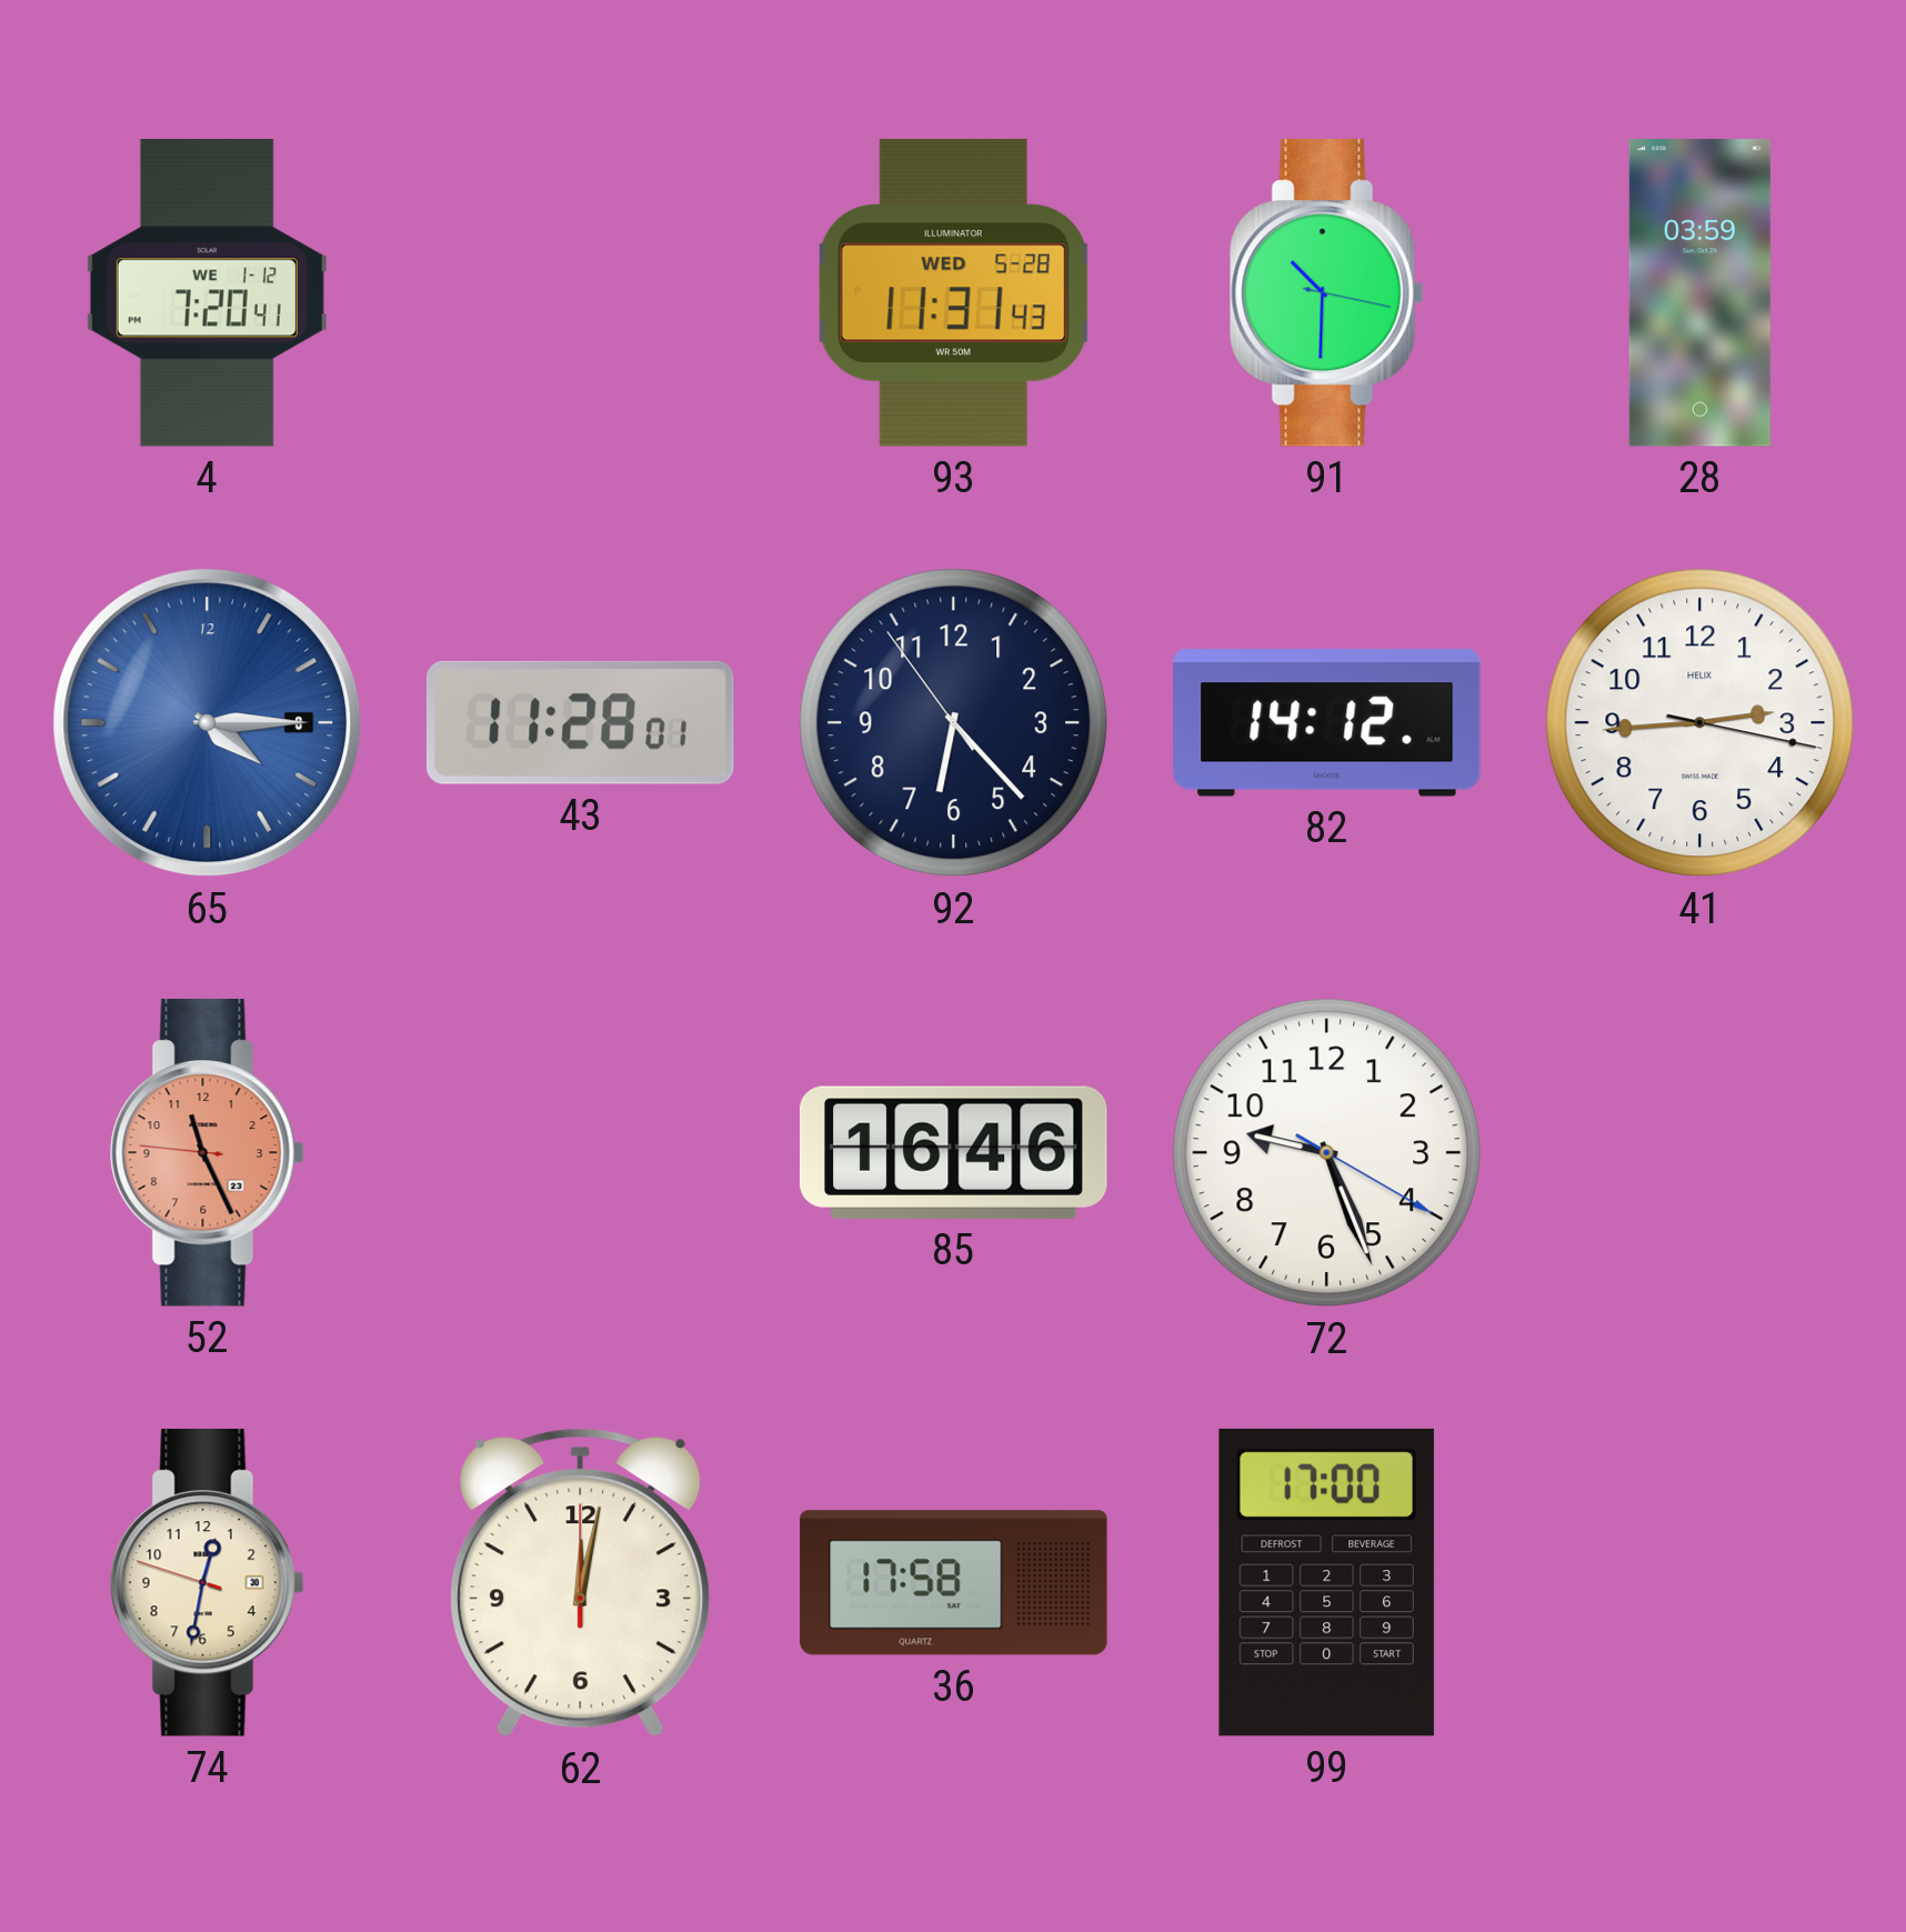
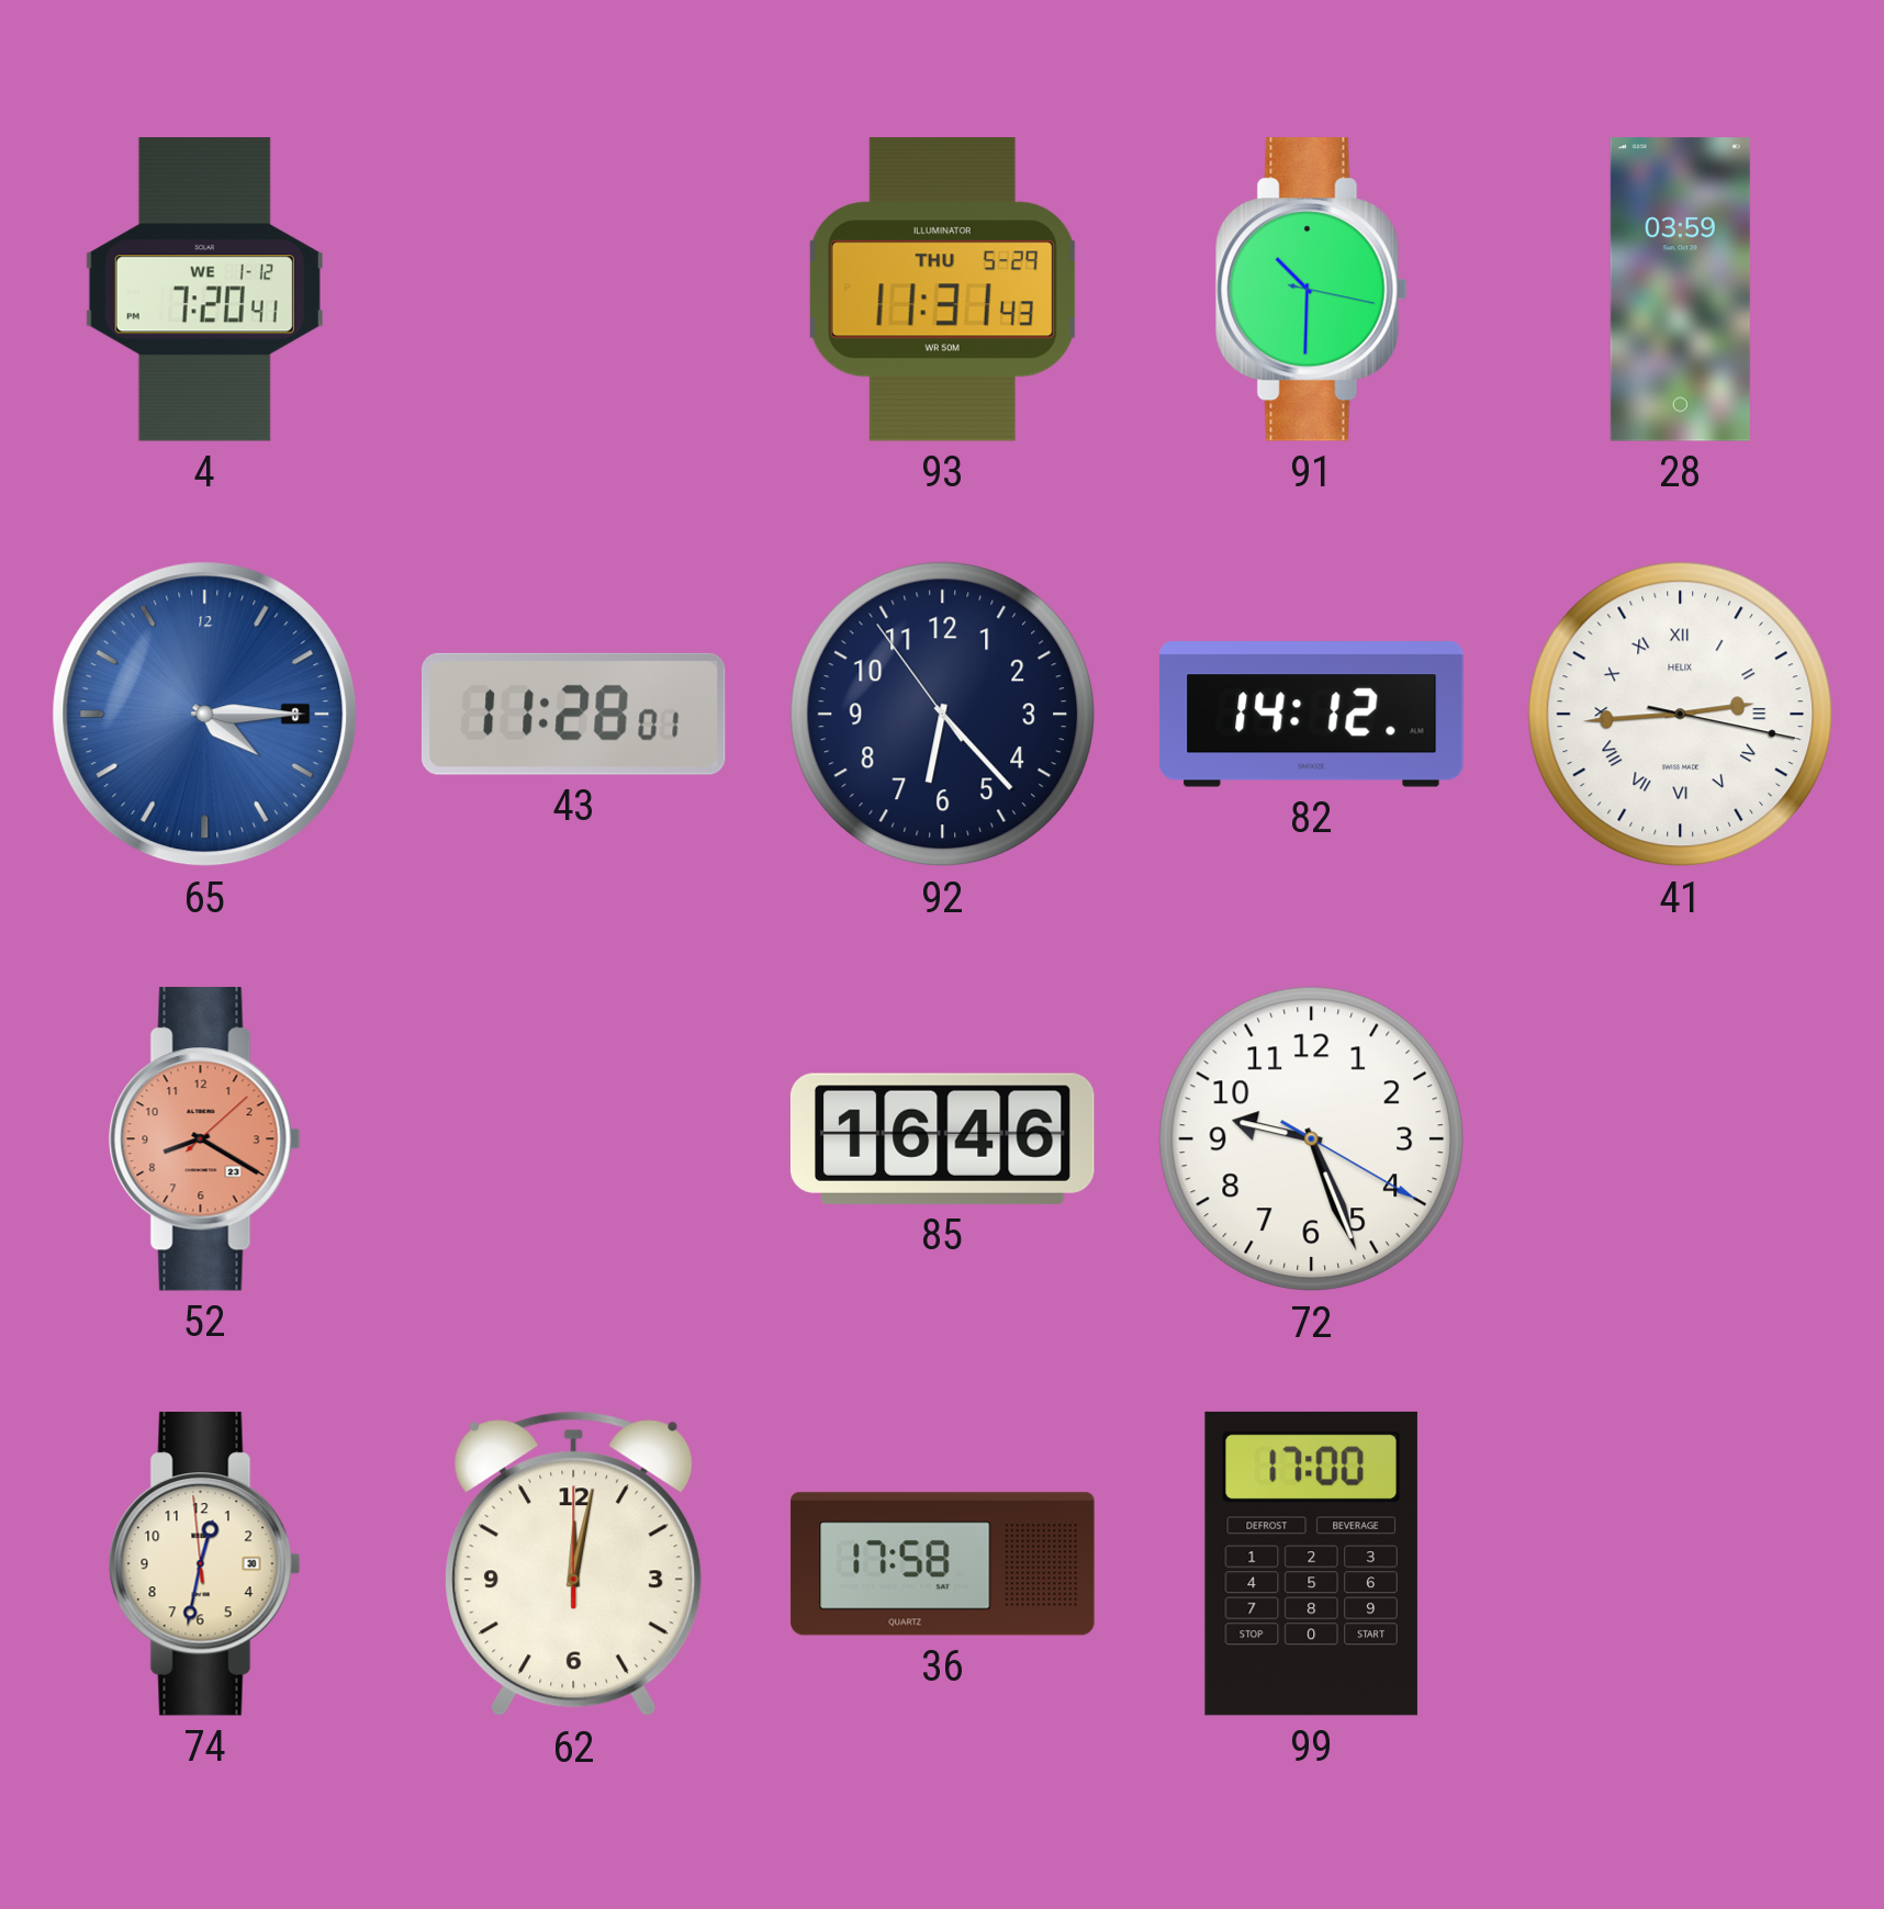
93 date: WED 5-28 -> THU 5-29
41 numerals: Arabic -> Roman
52: 11:25 -> 8:20
74: 12:31:48 -> 12:31:59
